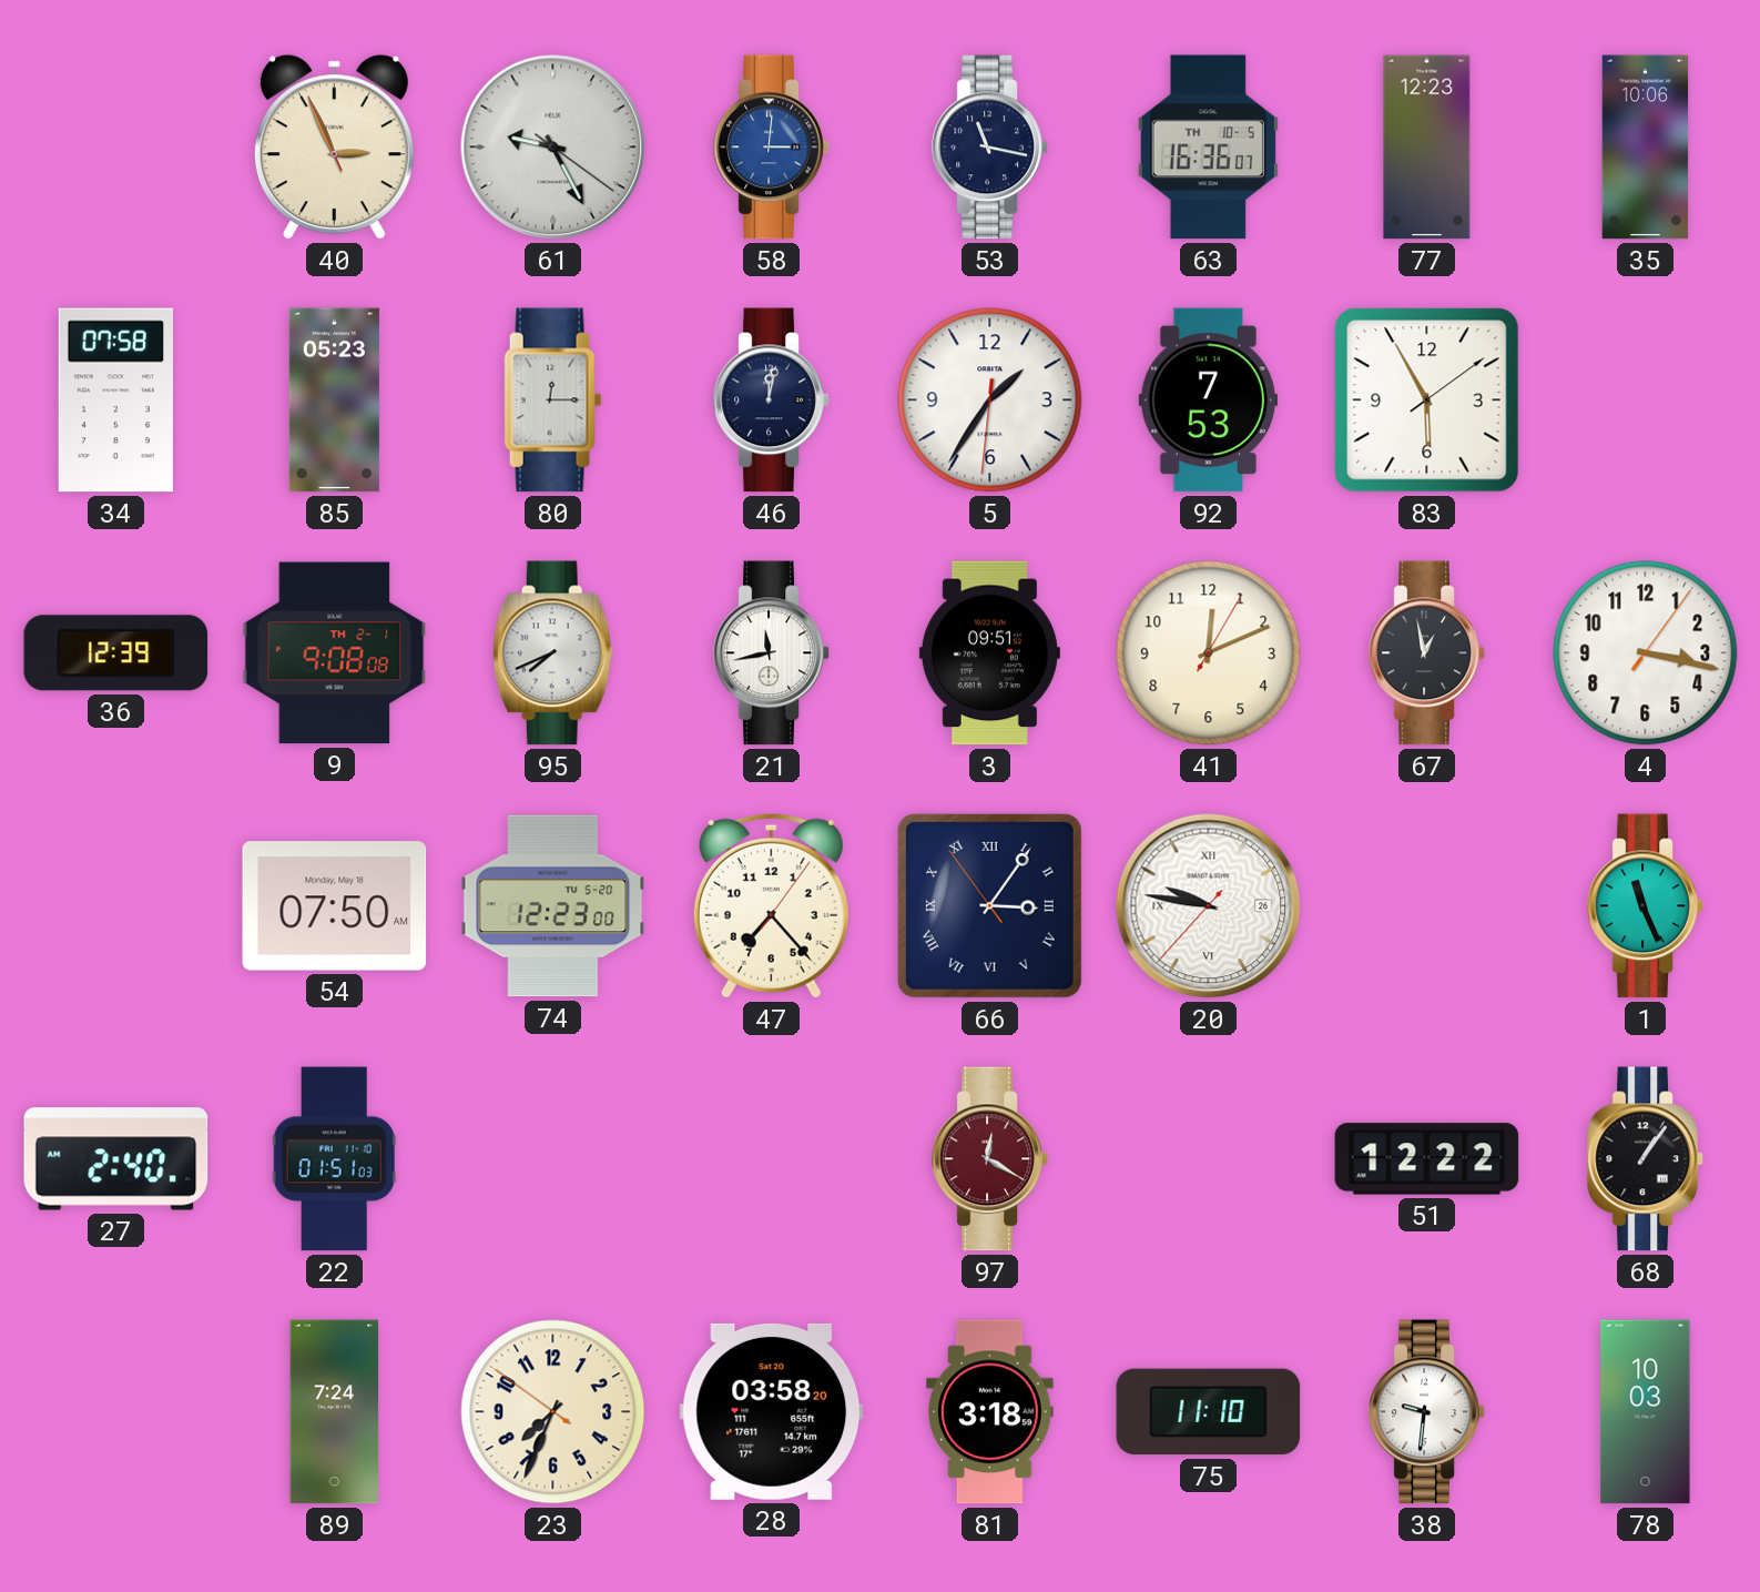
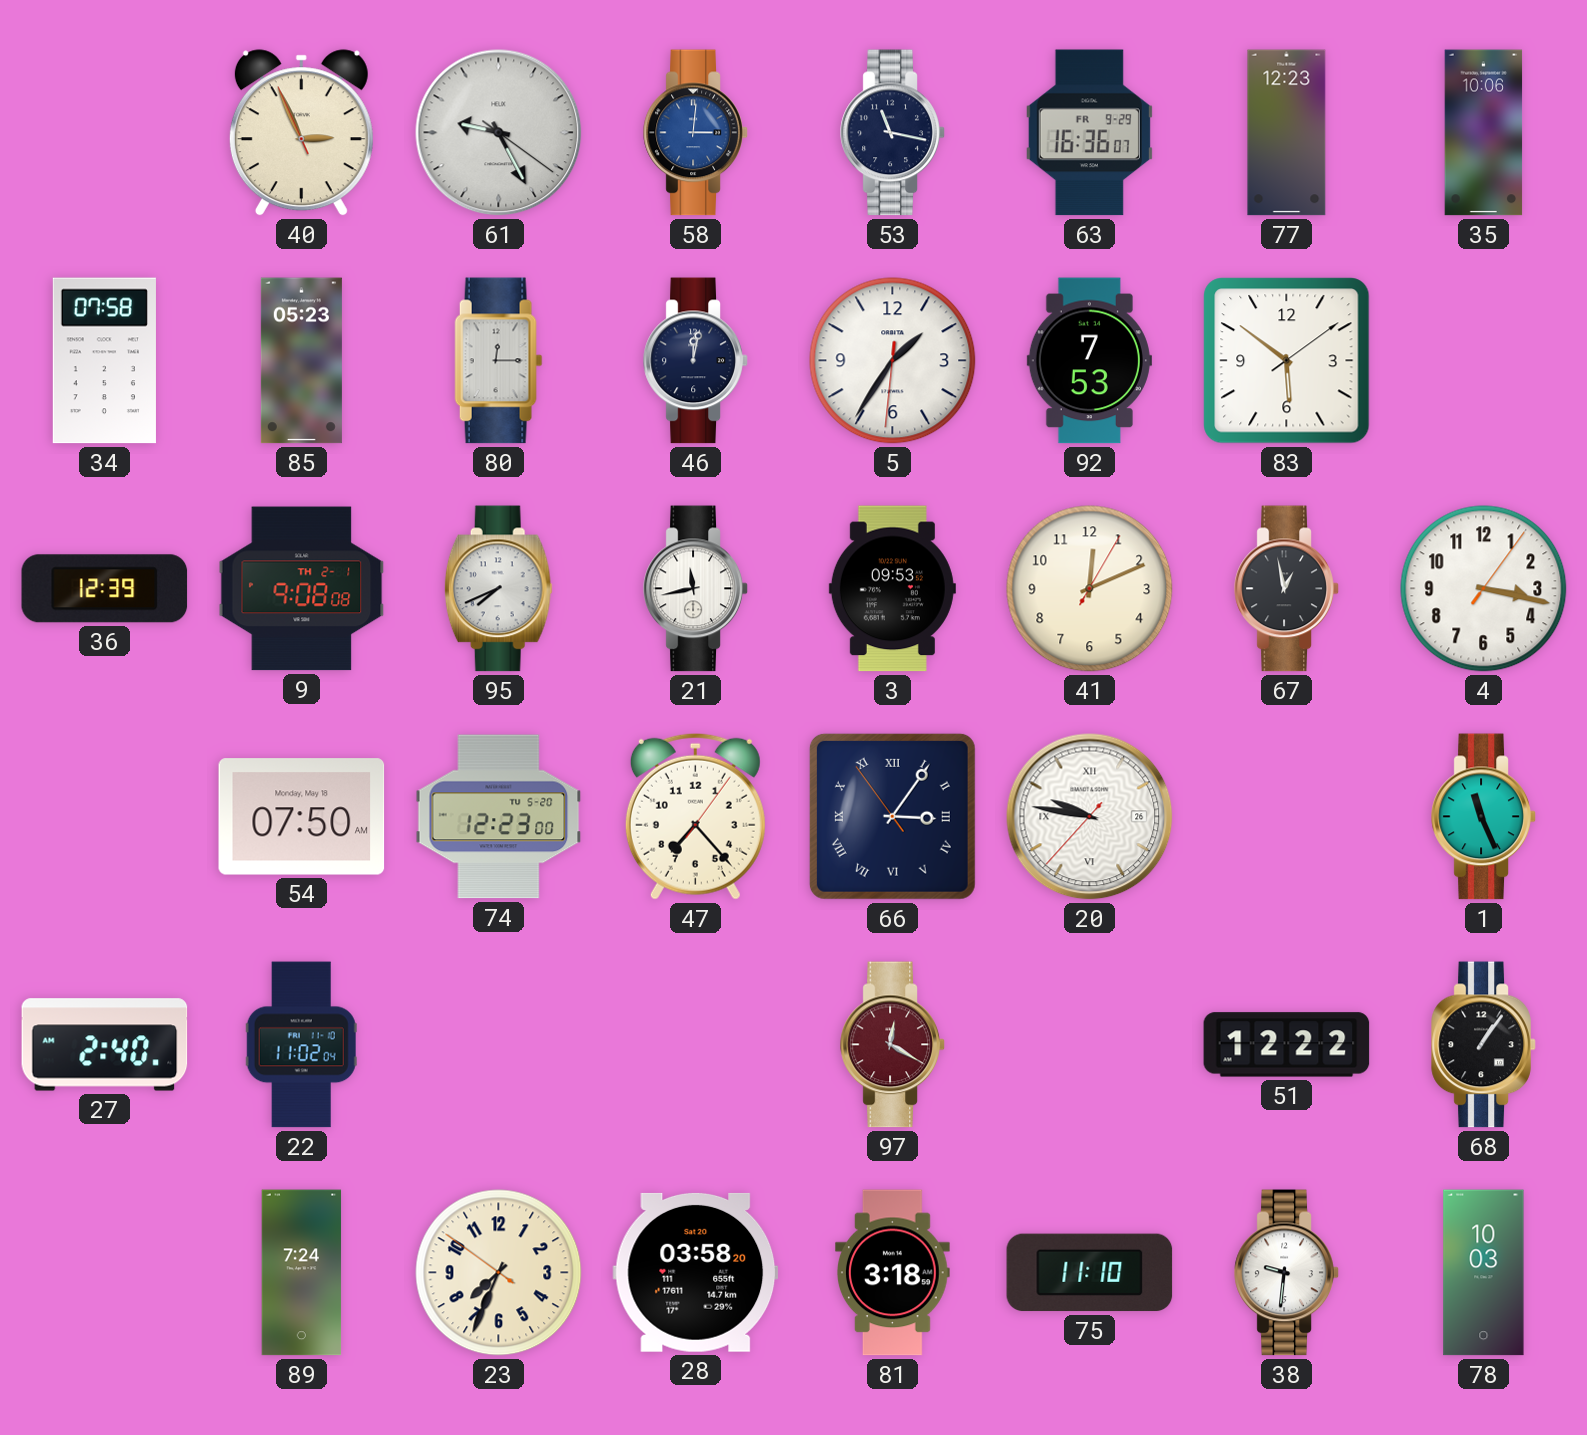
63 date: TH 10-5 -> FR 9-29
83: 5:55 -> 5:51
3: 09:51 -> 09:53
22: 01:51 -> 11:02
